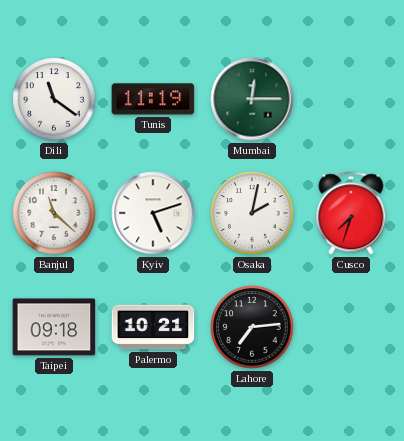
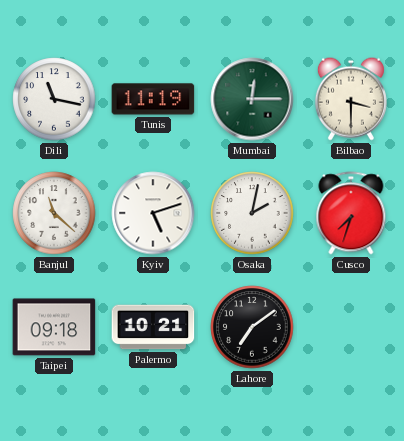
Dili: 11:21 -> 11:17
Bilbao: none -> 3:30
Lahore: 7:14 -> 7:09
